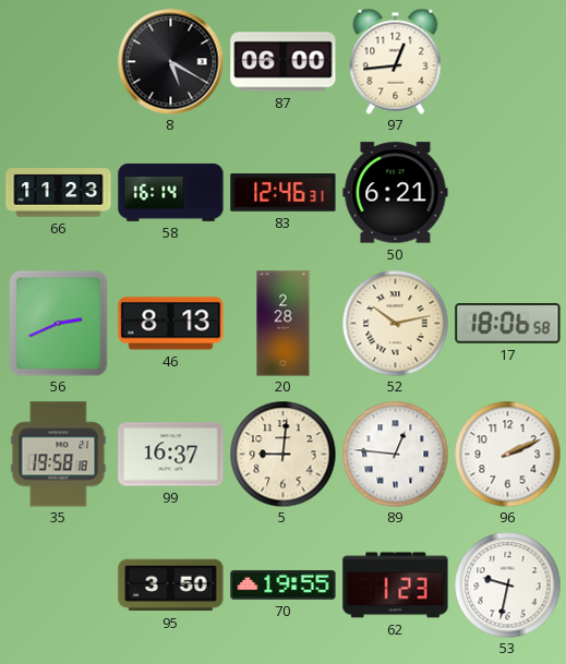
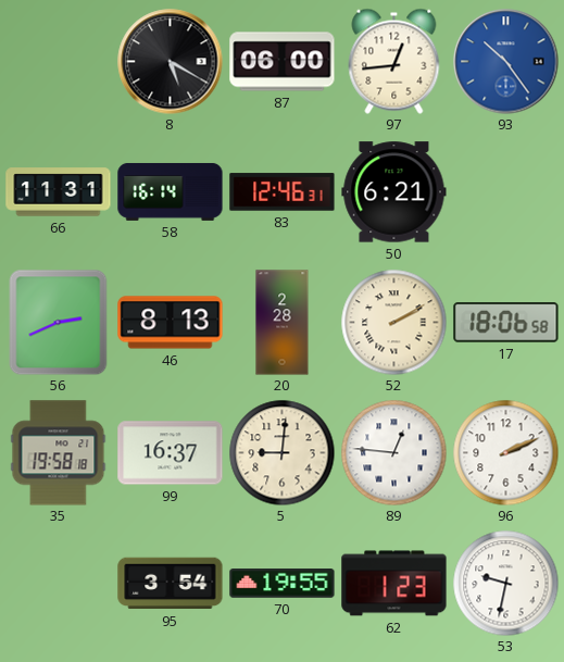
93: none -> 10:24
66: 11:23 -> 11:31
52: 10:13 -> 2:10
95: 3:50 -> 3:54
